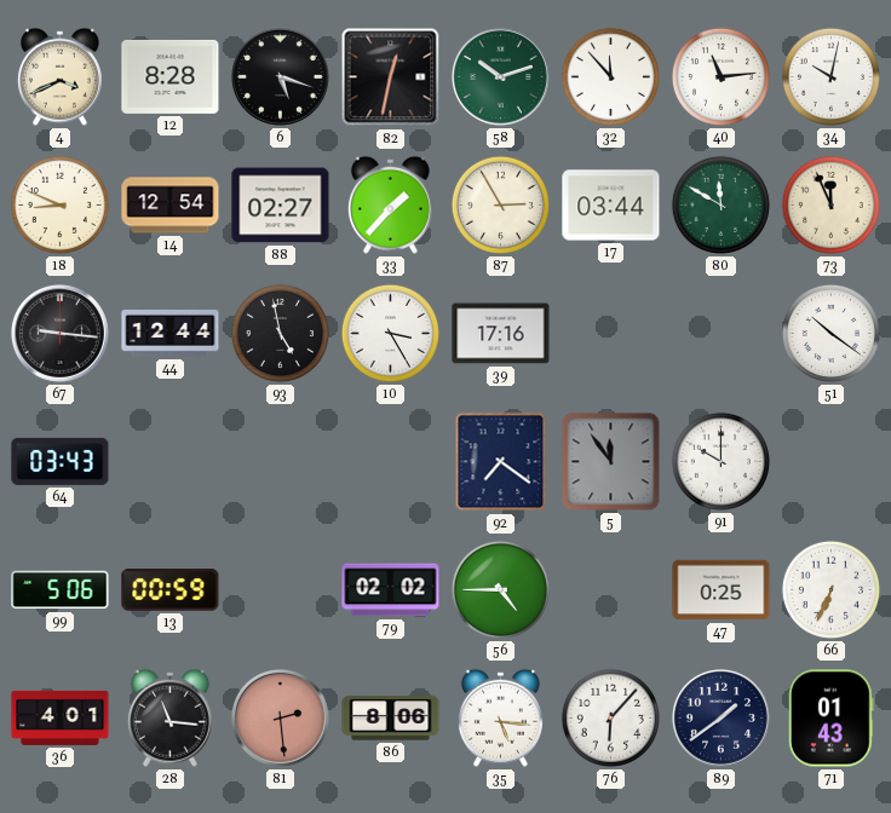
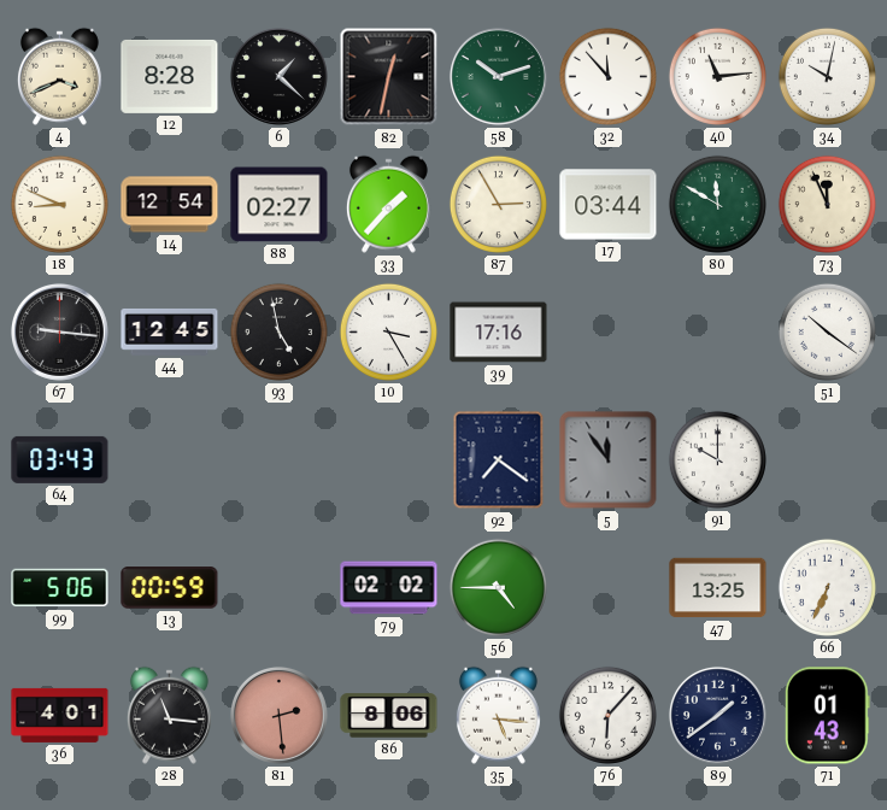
6: 5:18 -> 1:22
44: 12:44 -> 12:45
47: 0:25 -> 13:25
